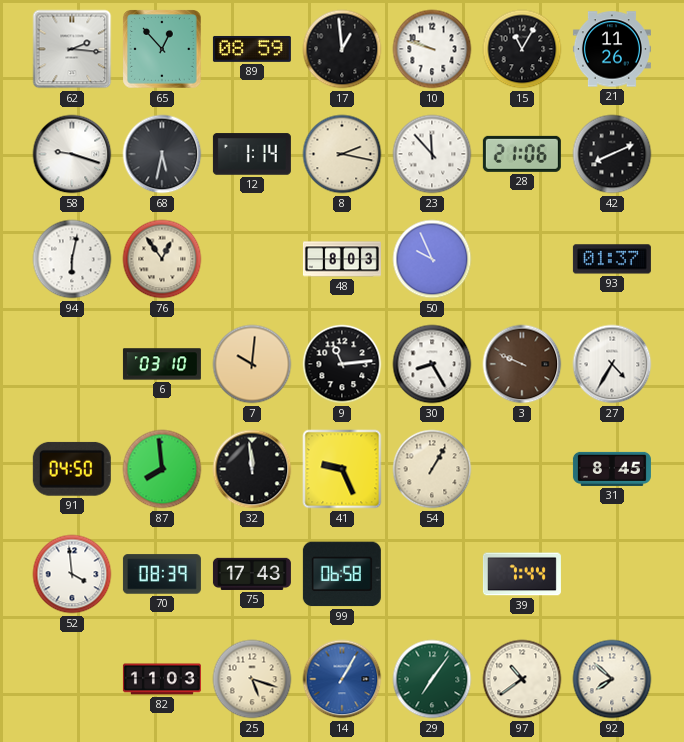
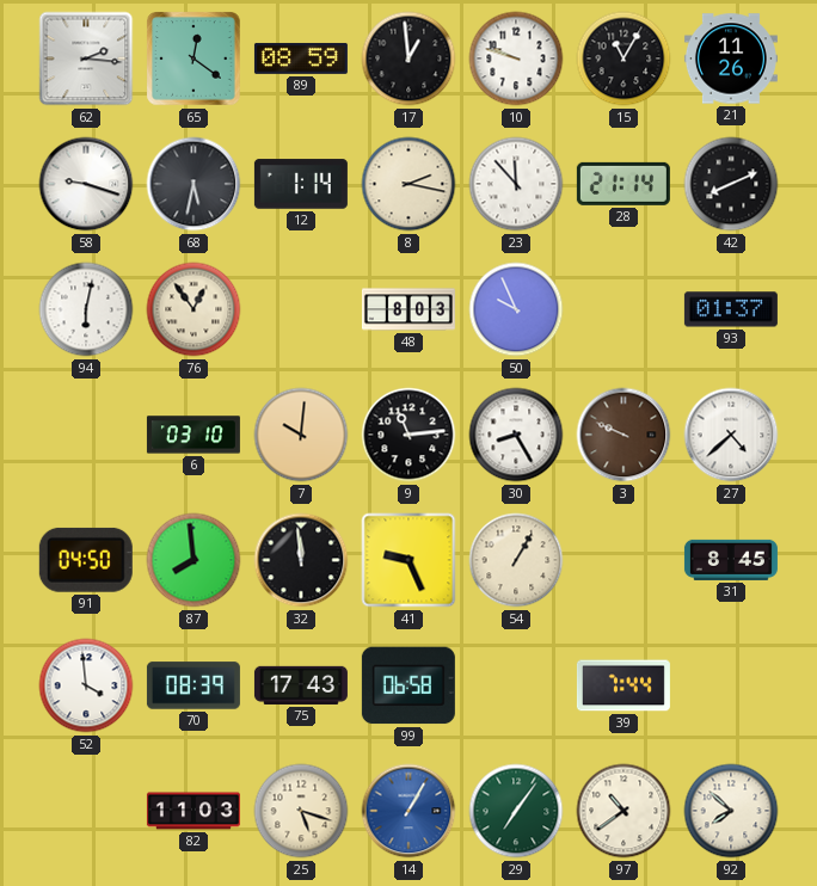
65: 12:53 -> 12:21
28: 21:06 -> 21:14
27: 4:35 -> 4:38
